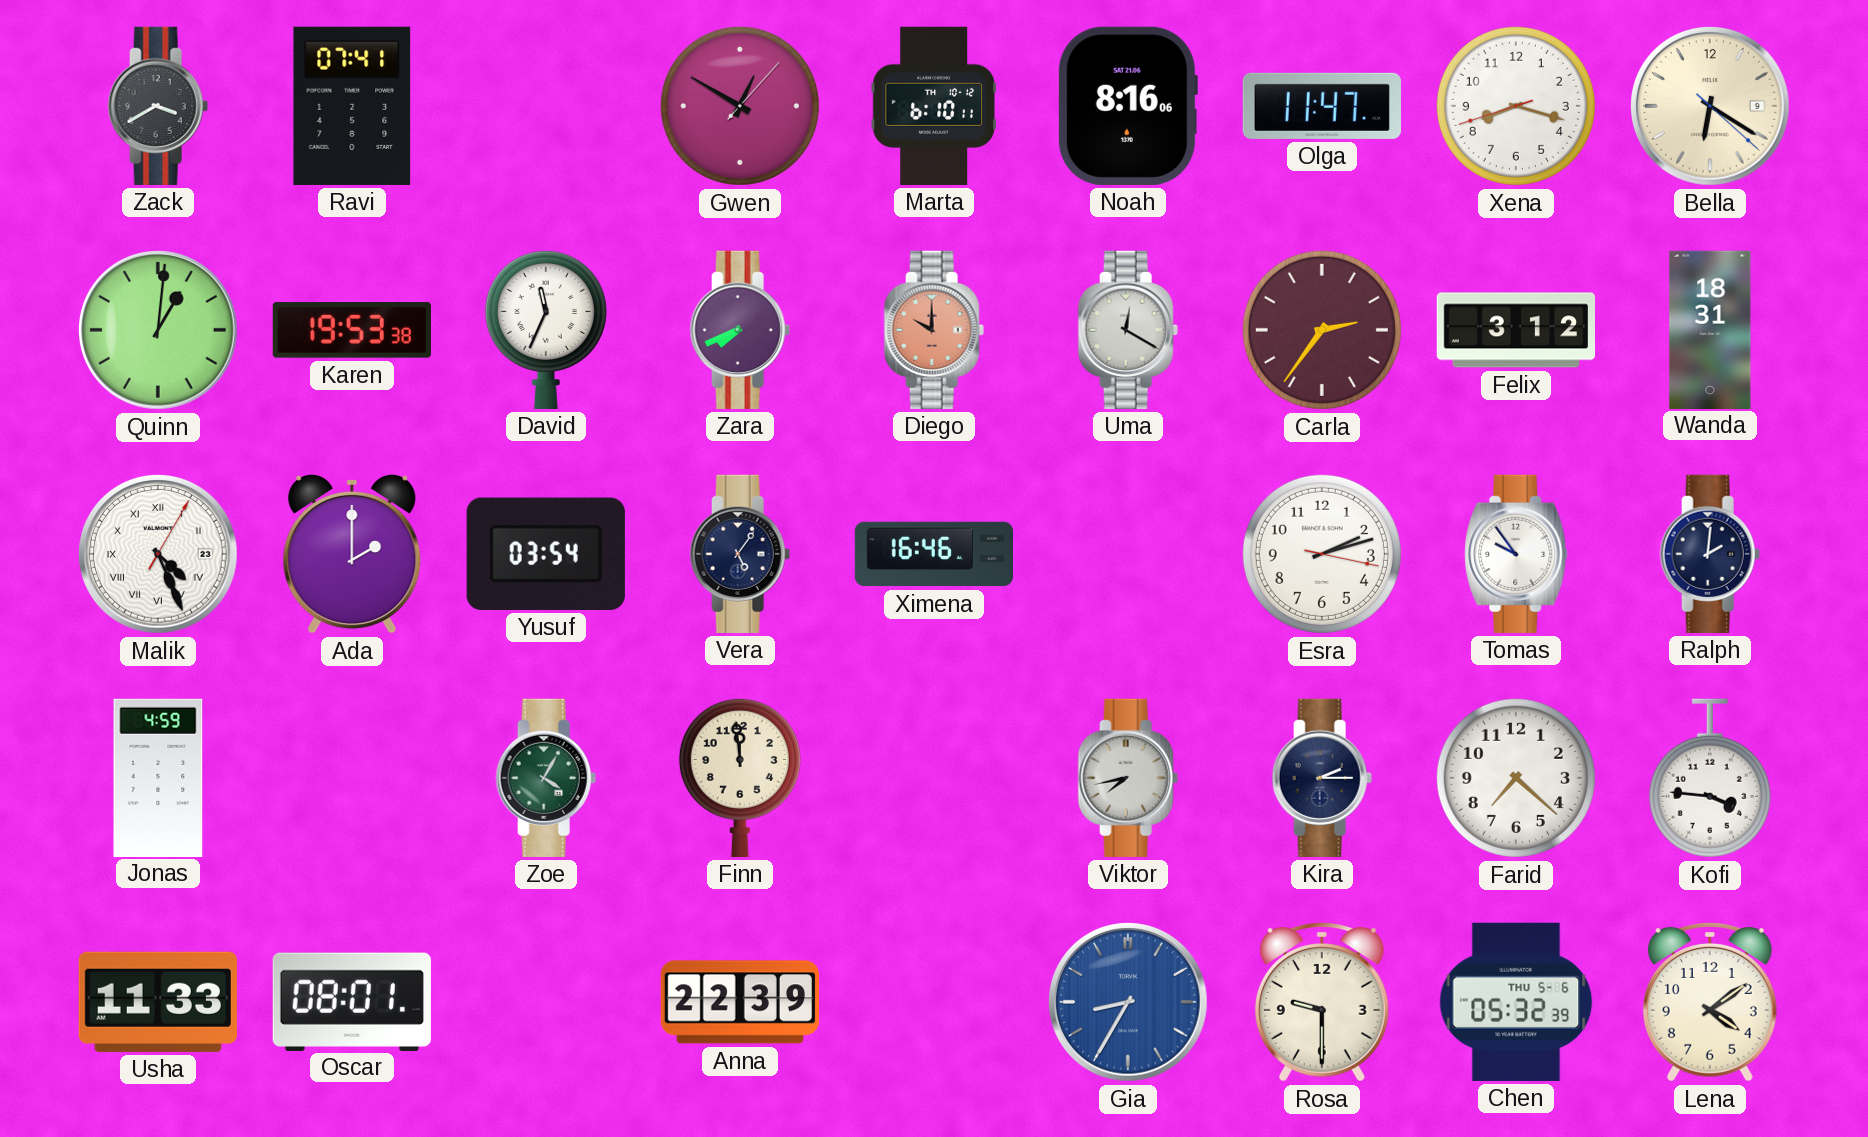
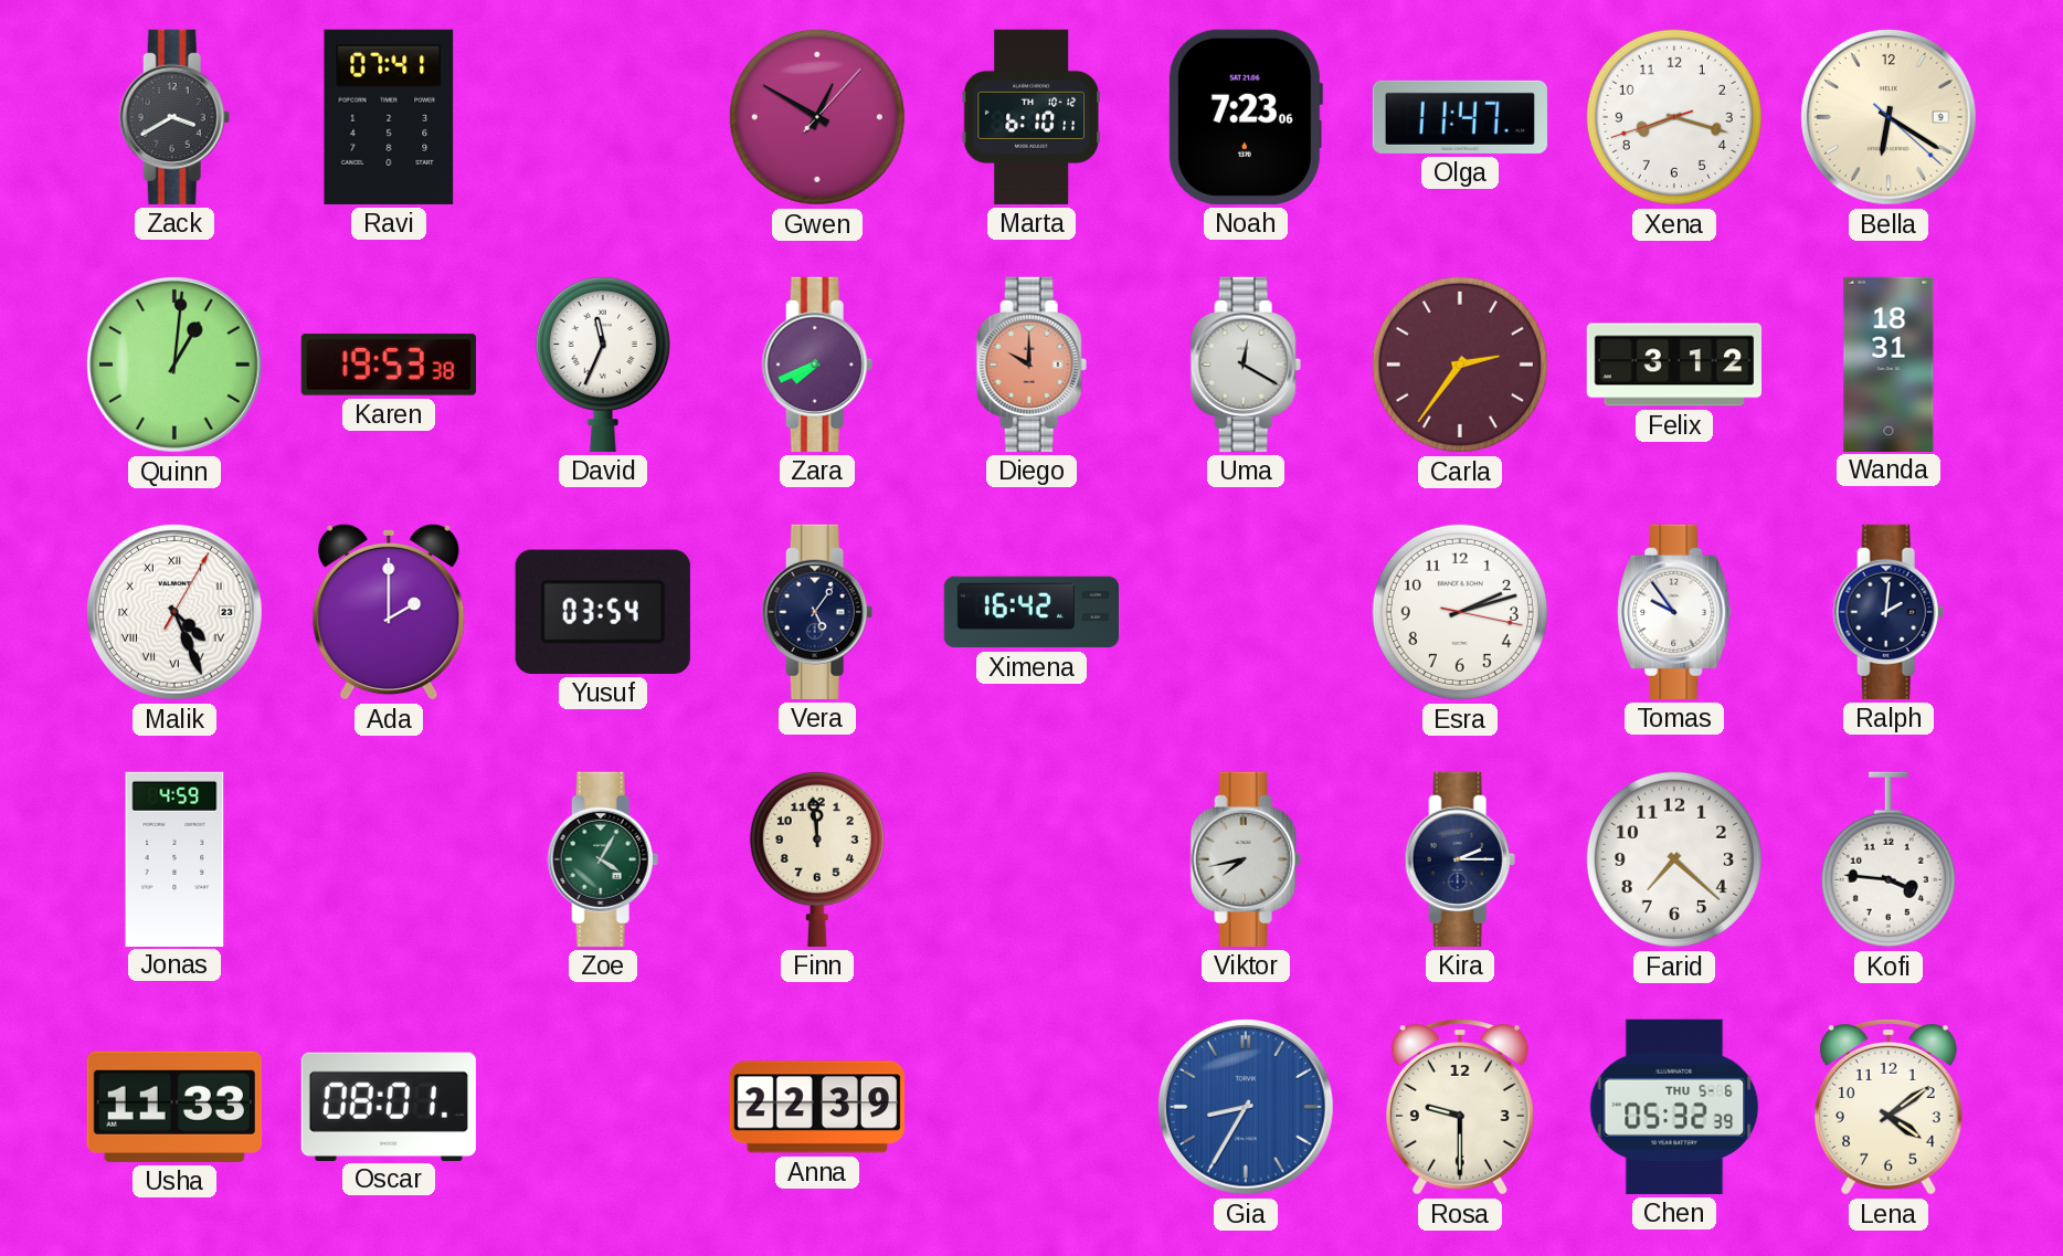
Noah: 8:16 -> 7:23
Ximena: 16:46 -> 16:42
